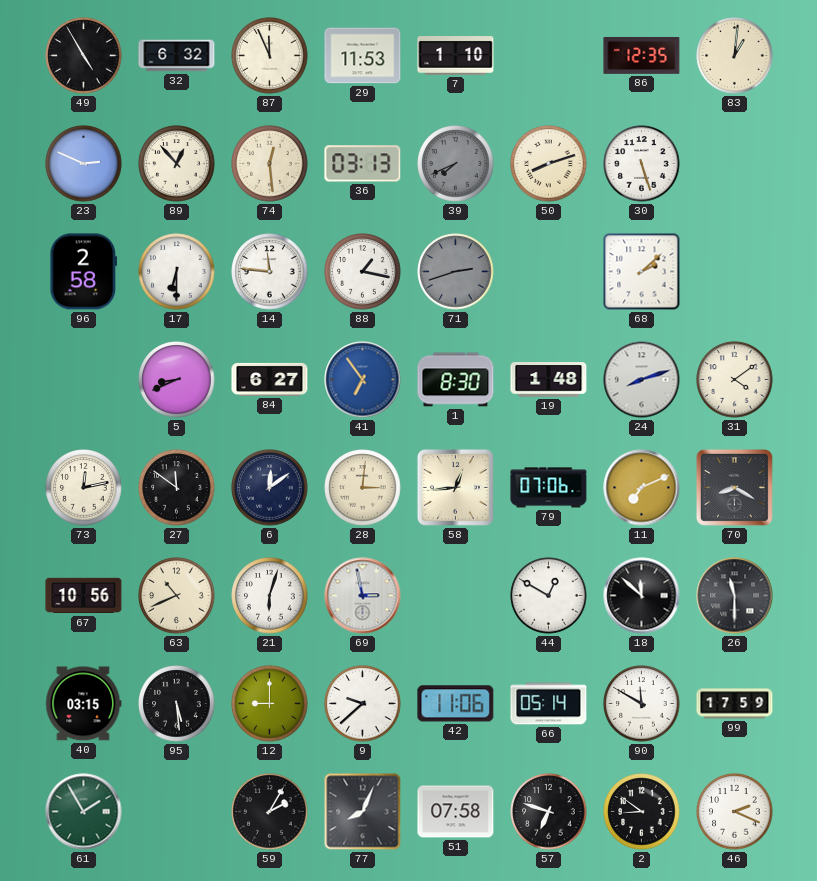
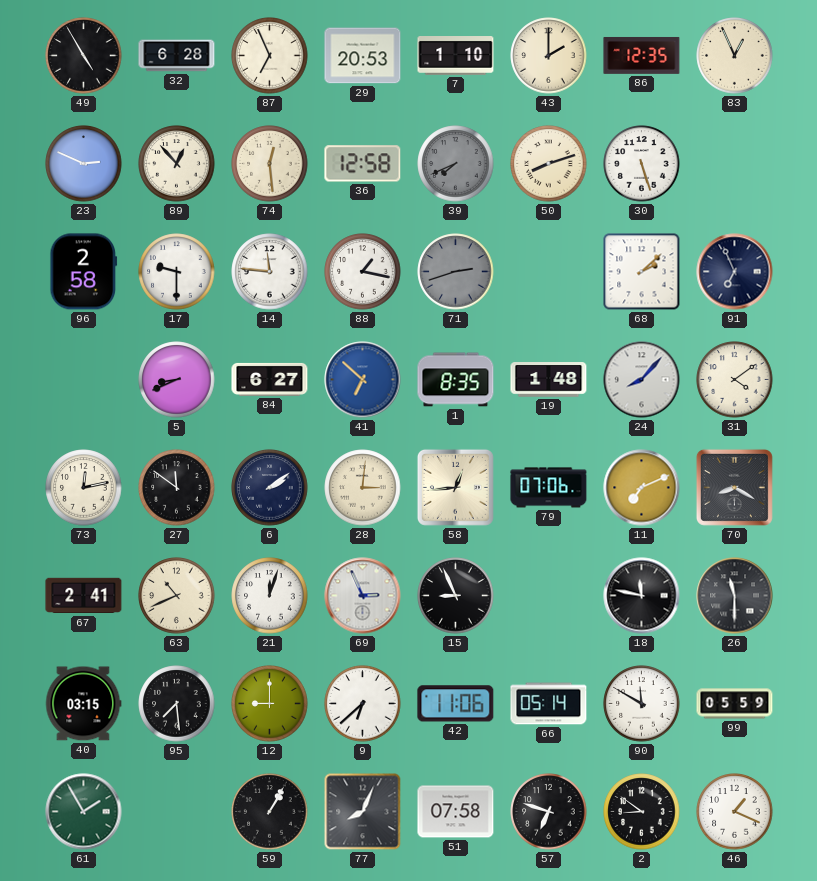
32: 6:32 -> 6:28
87: 11:56 -> 6:56
29: 11:53 -> 20:53
43: none -> 2:00
83: 1:01 -> 12:56
36: 03:13 -> 12:58
17: 6:30 -> 9:30
91: none -> 6:56
41: 6:54 -> 6:52
1: 8:30 -> 8:35
24: 8:12 -> 8:07
6: 12:09 -> 2:09
67: 10:56 -> 2:41
21: 6:03 -> 12:03
69: 2:58 -> 2:56
15: none -> 8:56
44: 12:50 -> none
18: 11:52 -> 11:47
95: 5:29 -> 7:29
9: 9:38 -> 6:38
99: 17:59 -> 05:59
59: 2:05 -> 1:05
46: 2:19 -> 1:19
